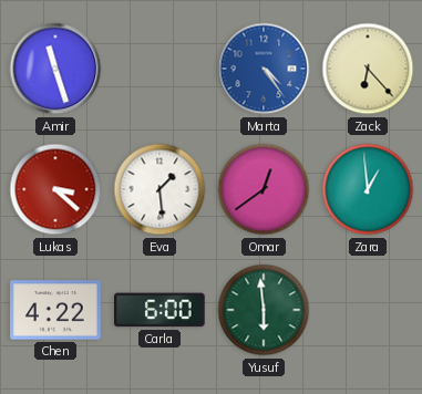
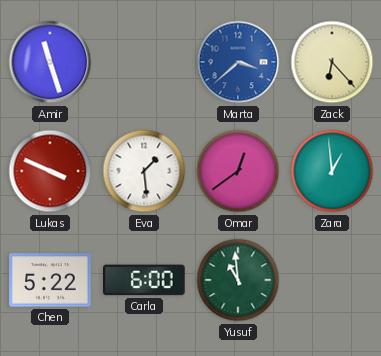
Marta: 4:24 -> 3:38
Lukas: 3:22 -> 3:49
Chen: 4:22 -> 5:22
Yusuf: 5:59 -> 10:59
